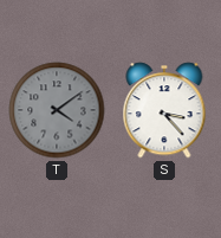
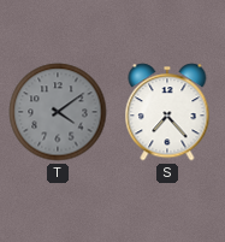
S: 3:23 -> 7:23
